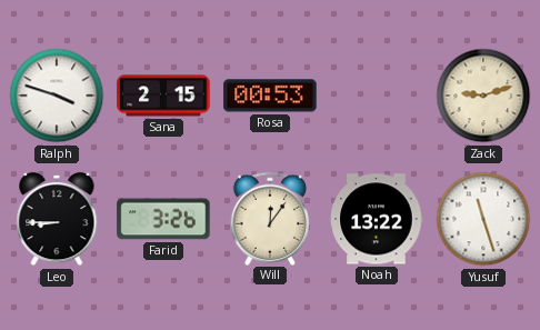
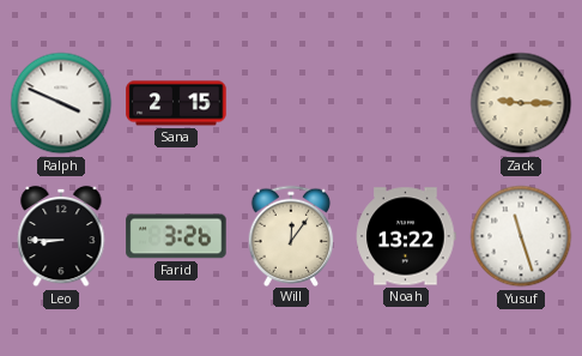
Ralph: 3:48 -> 3:49
Rosa: 00:53 -> none
Zack: 9:12 -> 9:15
